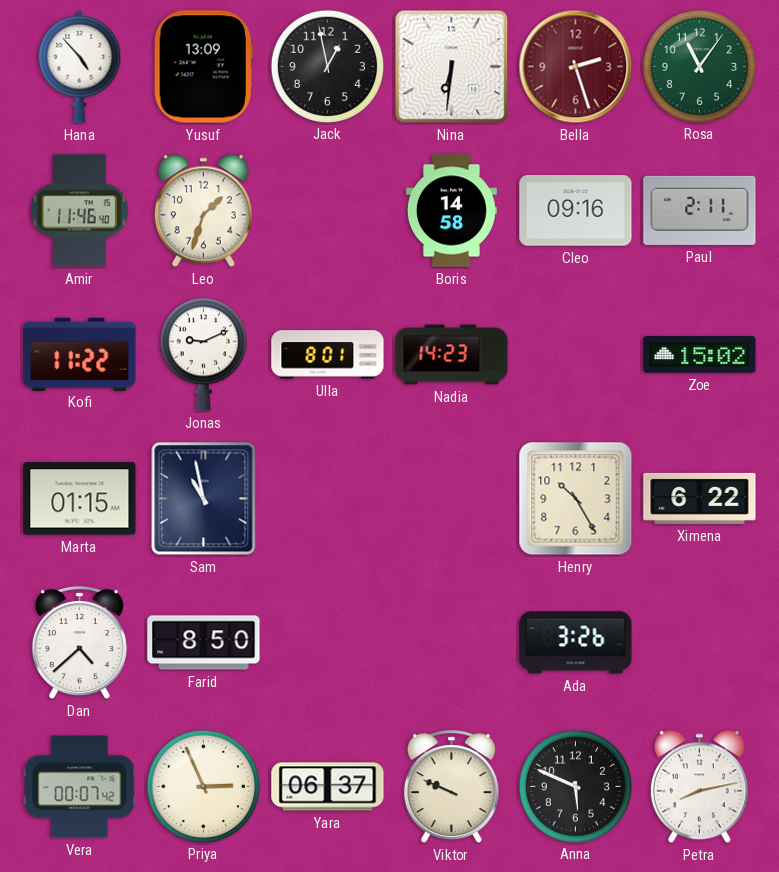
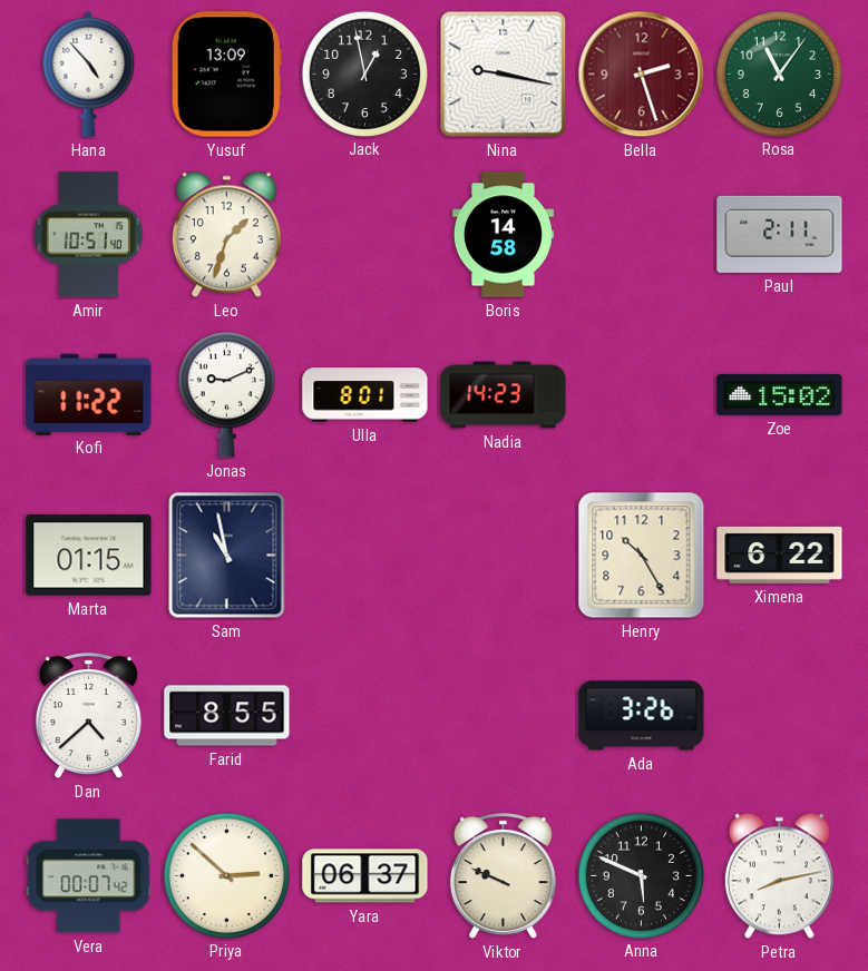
Nina: 6:31 -> 9:17
Amir: 11:46 -> 10:51
Cleo: 09:16 -> none
Farid: 8:50 -> 8:55
Priya: 2:56 -> 2:52
